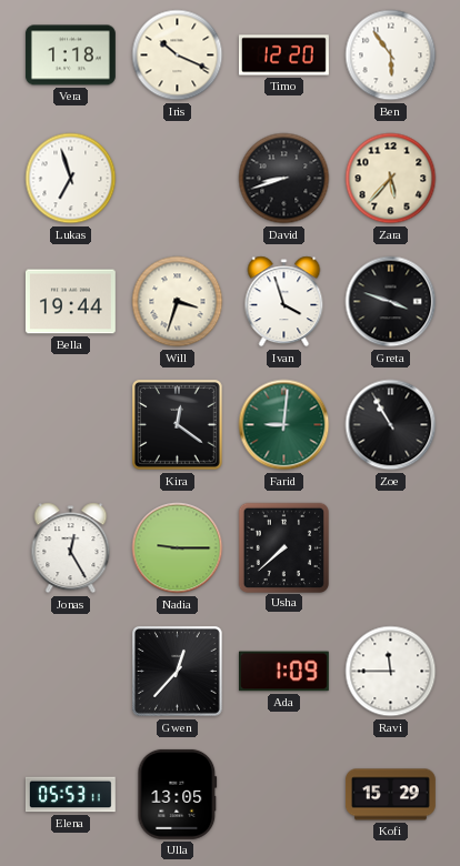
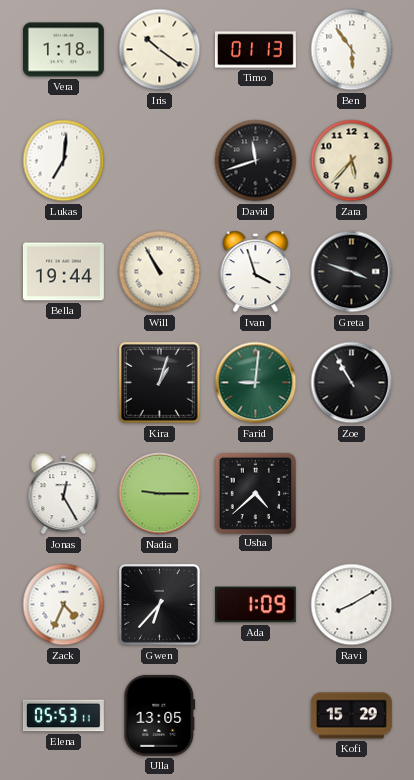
Iris: 10:19 -> 10:21
Timo: 12:20 -> 01:13
Lukas: 6:57 -> 7:01
David: 8:42 -> 11:42
Will: 3:33 -> 10:55
Kira: 12:21 -> 1:03
Usha: 7:38 -> 4:38
Zack: none -> 4:34
Gwen: 12:37 -> 6:37
Ravi: 11:45 -> 8:10
